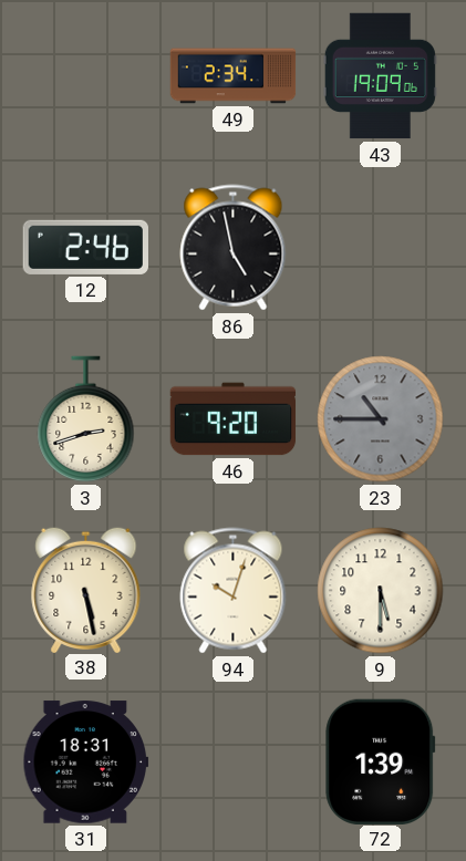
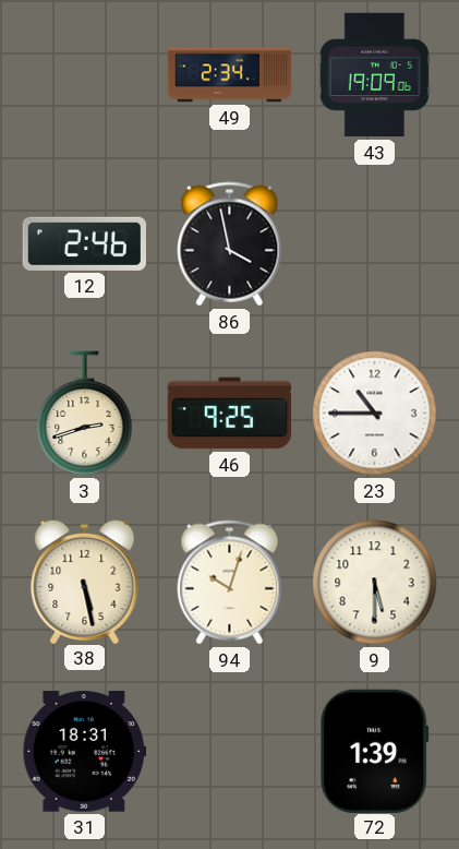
86: 4:58 -> 3:58
46: 9:20 -> 9:25
23 dial: grey -> white
